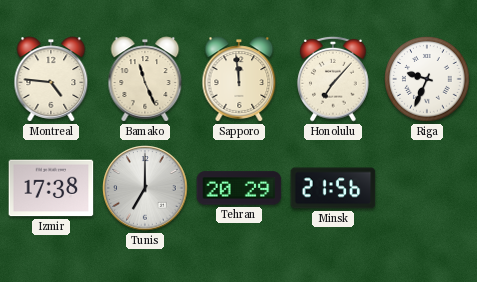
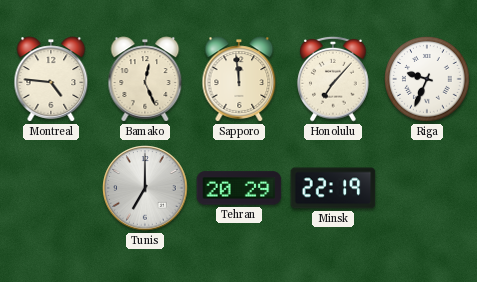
Bamako: 11:26 -> 12:26
Izmir: 17:38 -> none
Minsk: 21:56 -> 22:19
